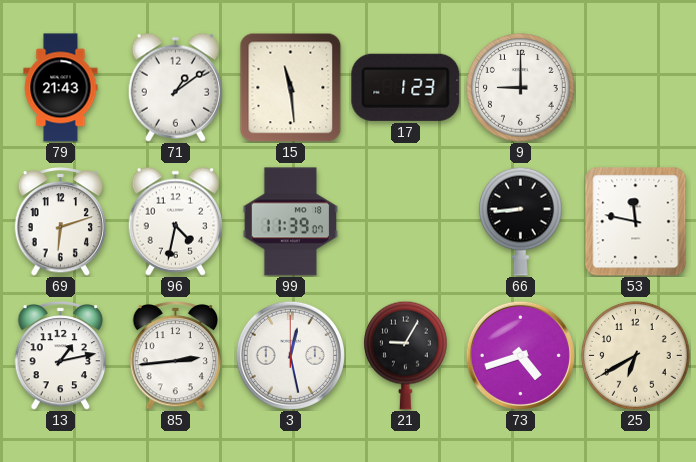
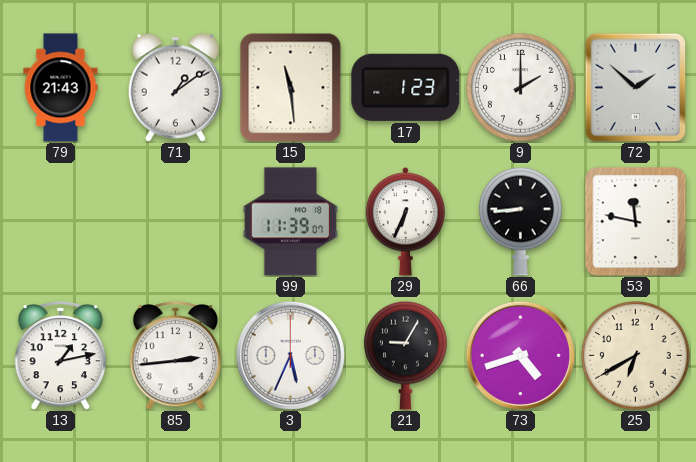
9: 9:00 -> 2:00
72: none -> 1:52
69: 6:12 -> none
96: 4:32 -> none
29: none -> 6:34
3: 12:28 -> 5:34
